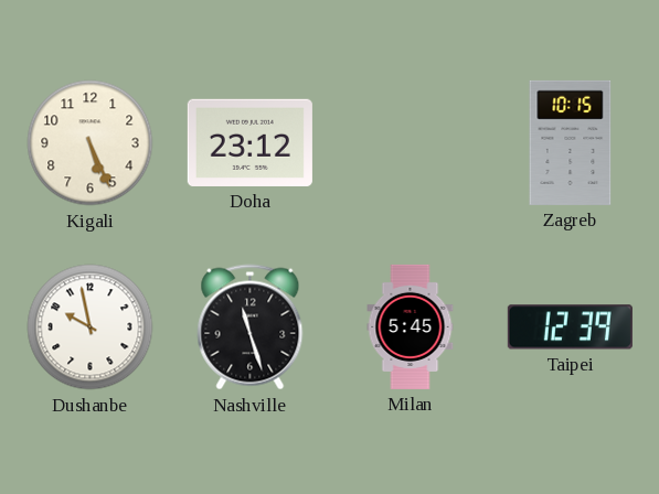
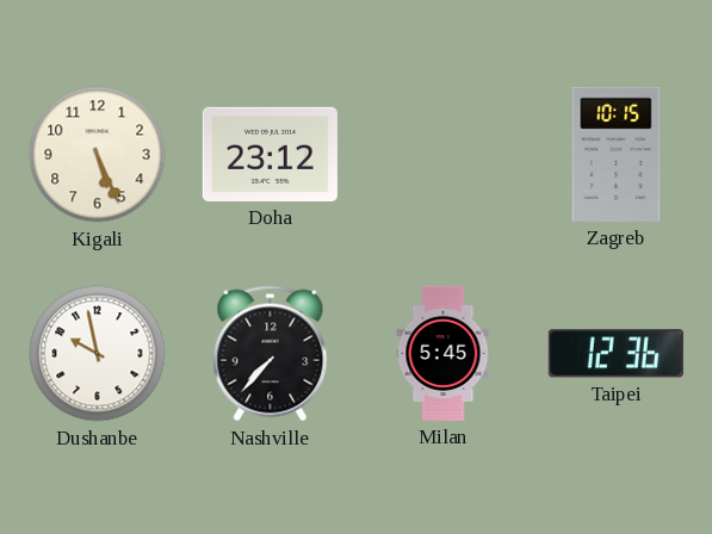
Nashville: 11:27 -> 7:37
Taipei: 12:39 -> 12:36
